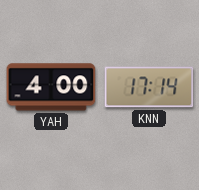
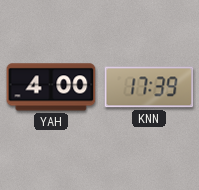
KNN: 17:14 -> 17:39
